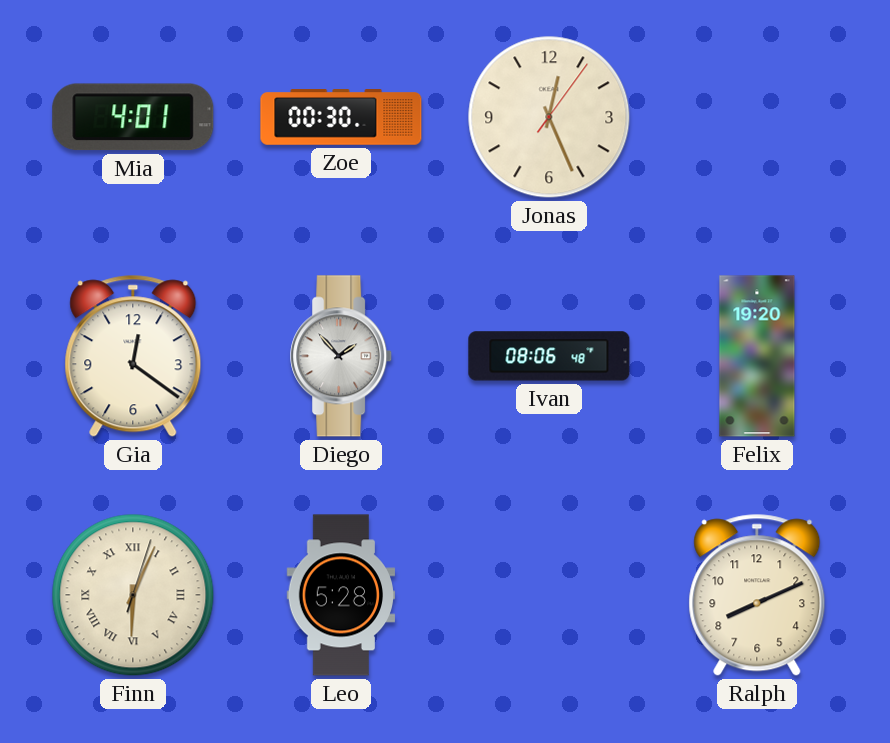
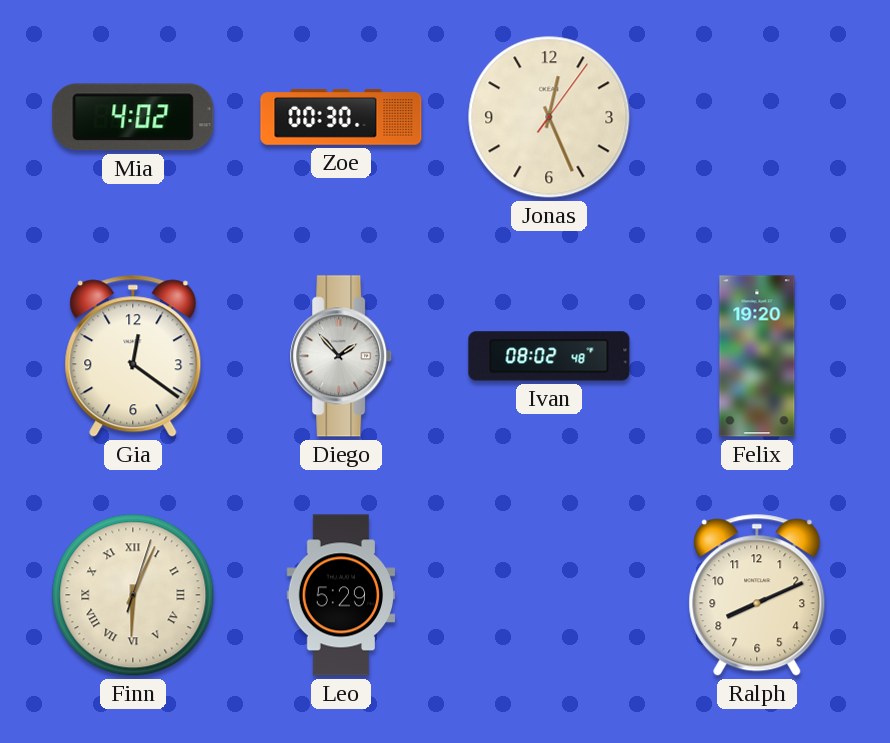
Mia: 4:01 -> 4:02
Ivan: 08:06 -> 08:02
Leo: 5:28 -> 5:29
